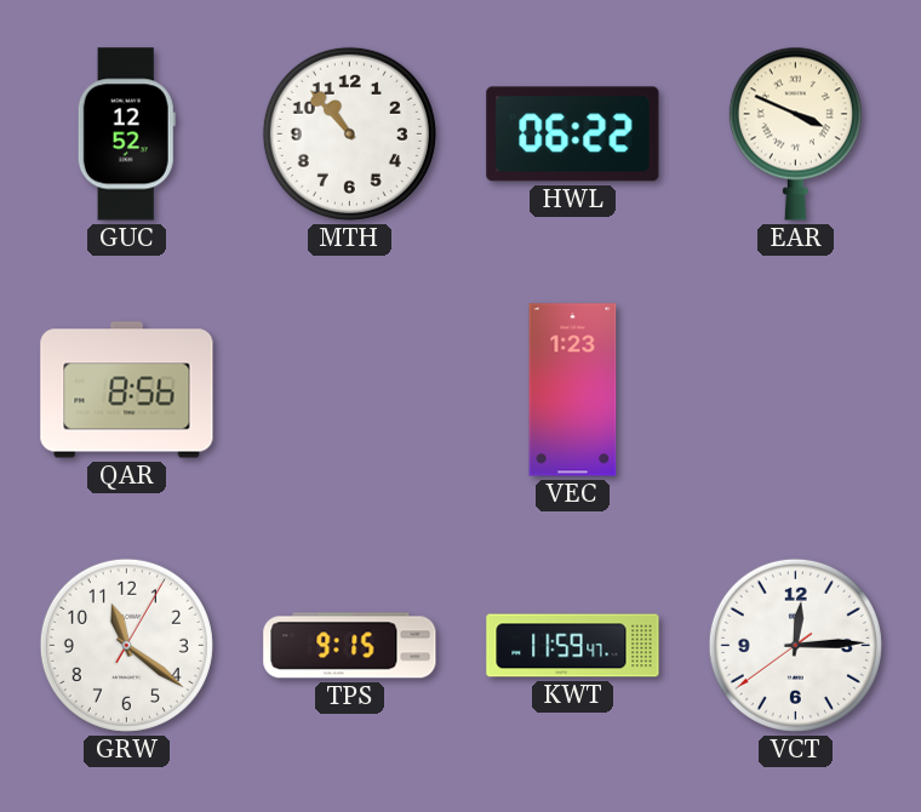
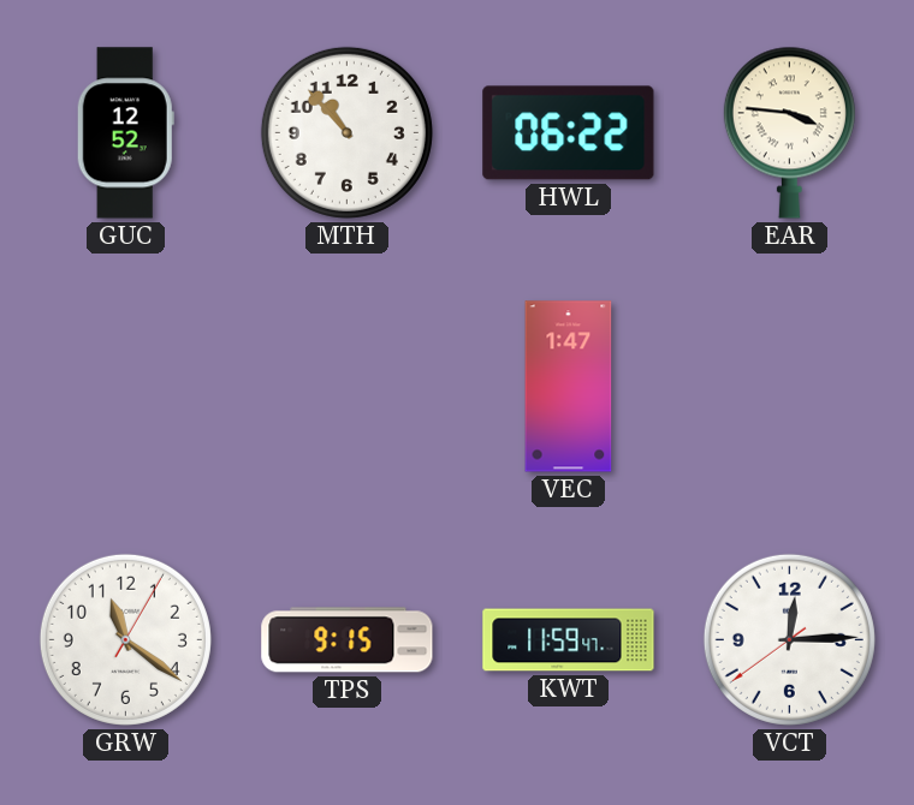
EAR: 3:49 -> 3:46
QAR: 8:56 -> none
VEC: 1:23 -> 1:47
